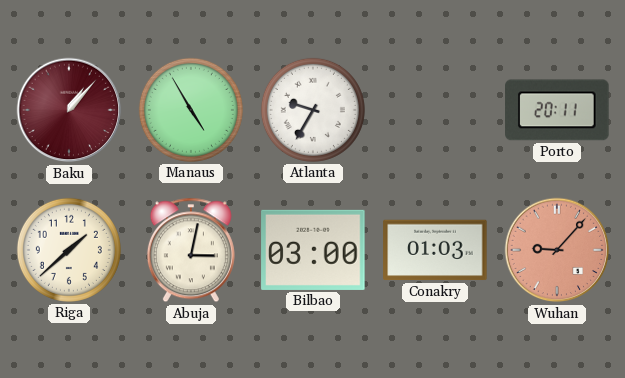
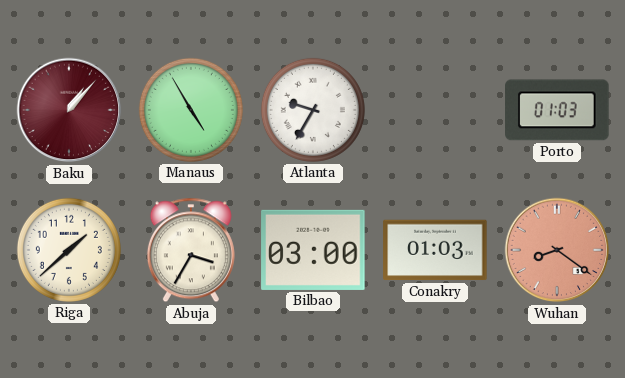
Porto: 20:11 -> 01:03
Abuja: 3:02 -> 3:35
Wuhan: 9:07 -> 8:21
